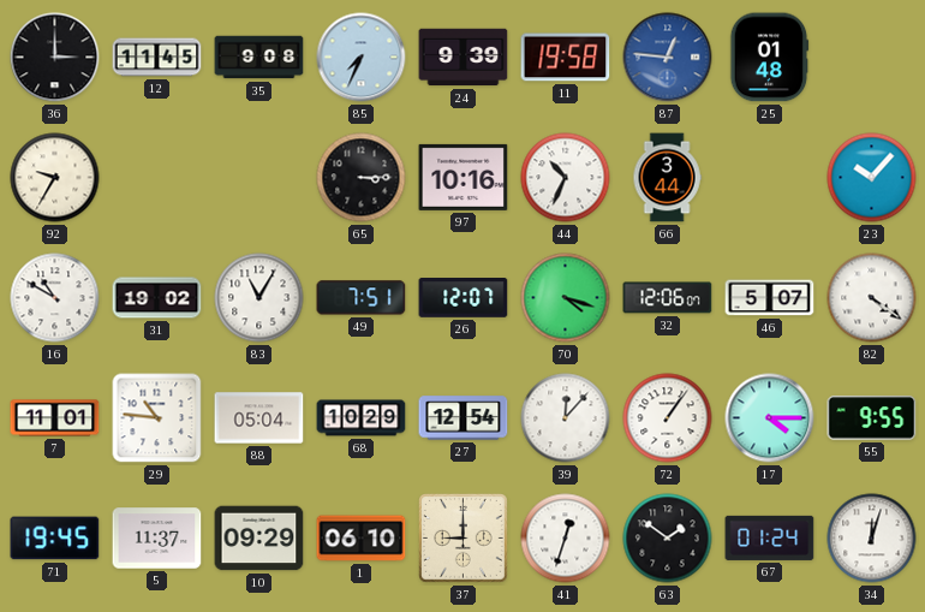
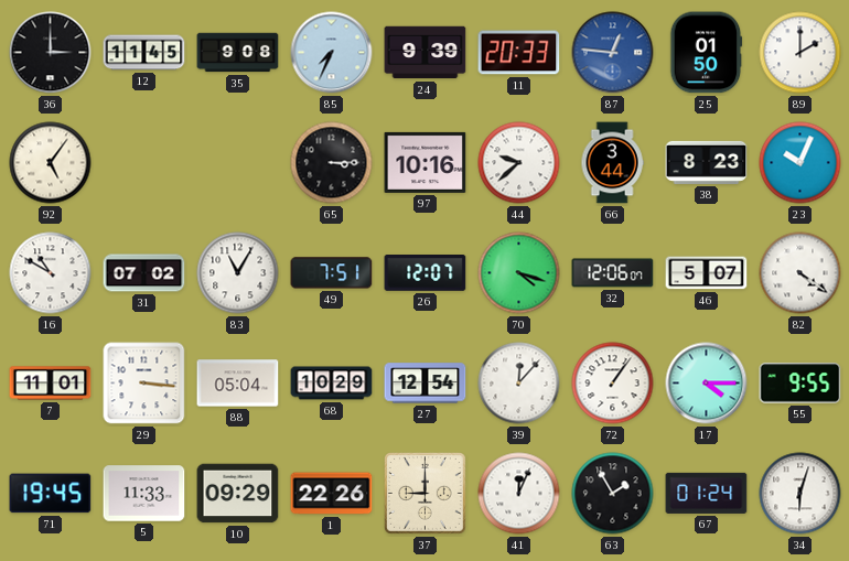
11: 19:58 -> 20:33
25: 01:48 -> 01:50
89: none -> 2:00
92: 9:35 -> 5:06
44: 10:34 -> 9:38
38: none -> 8:23
23: 10:07 -> 10:04
31: 19:02 -> 07:02
29: 10:46 -> 3:16
5: 11:37 -> 11:33
1: 06:10 -> 22:26
41: 12:33 -> 12:04
63: 1:51 -> 1:55
34: 12:03 -> 6:03
